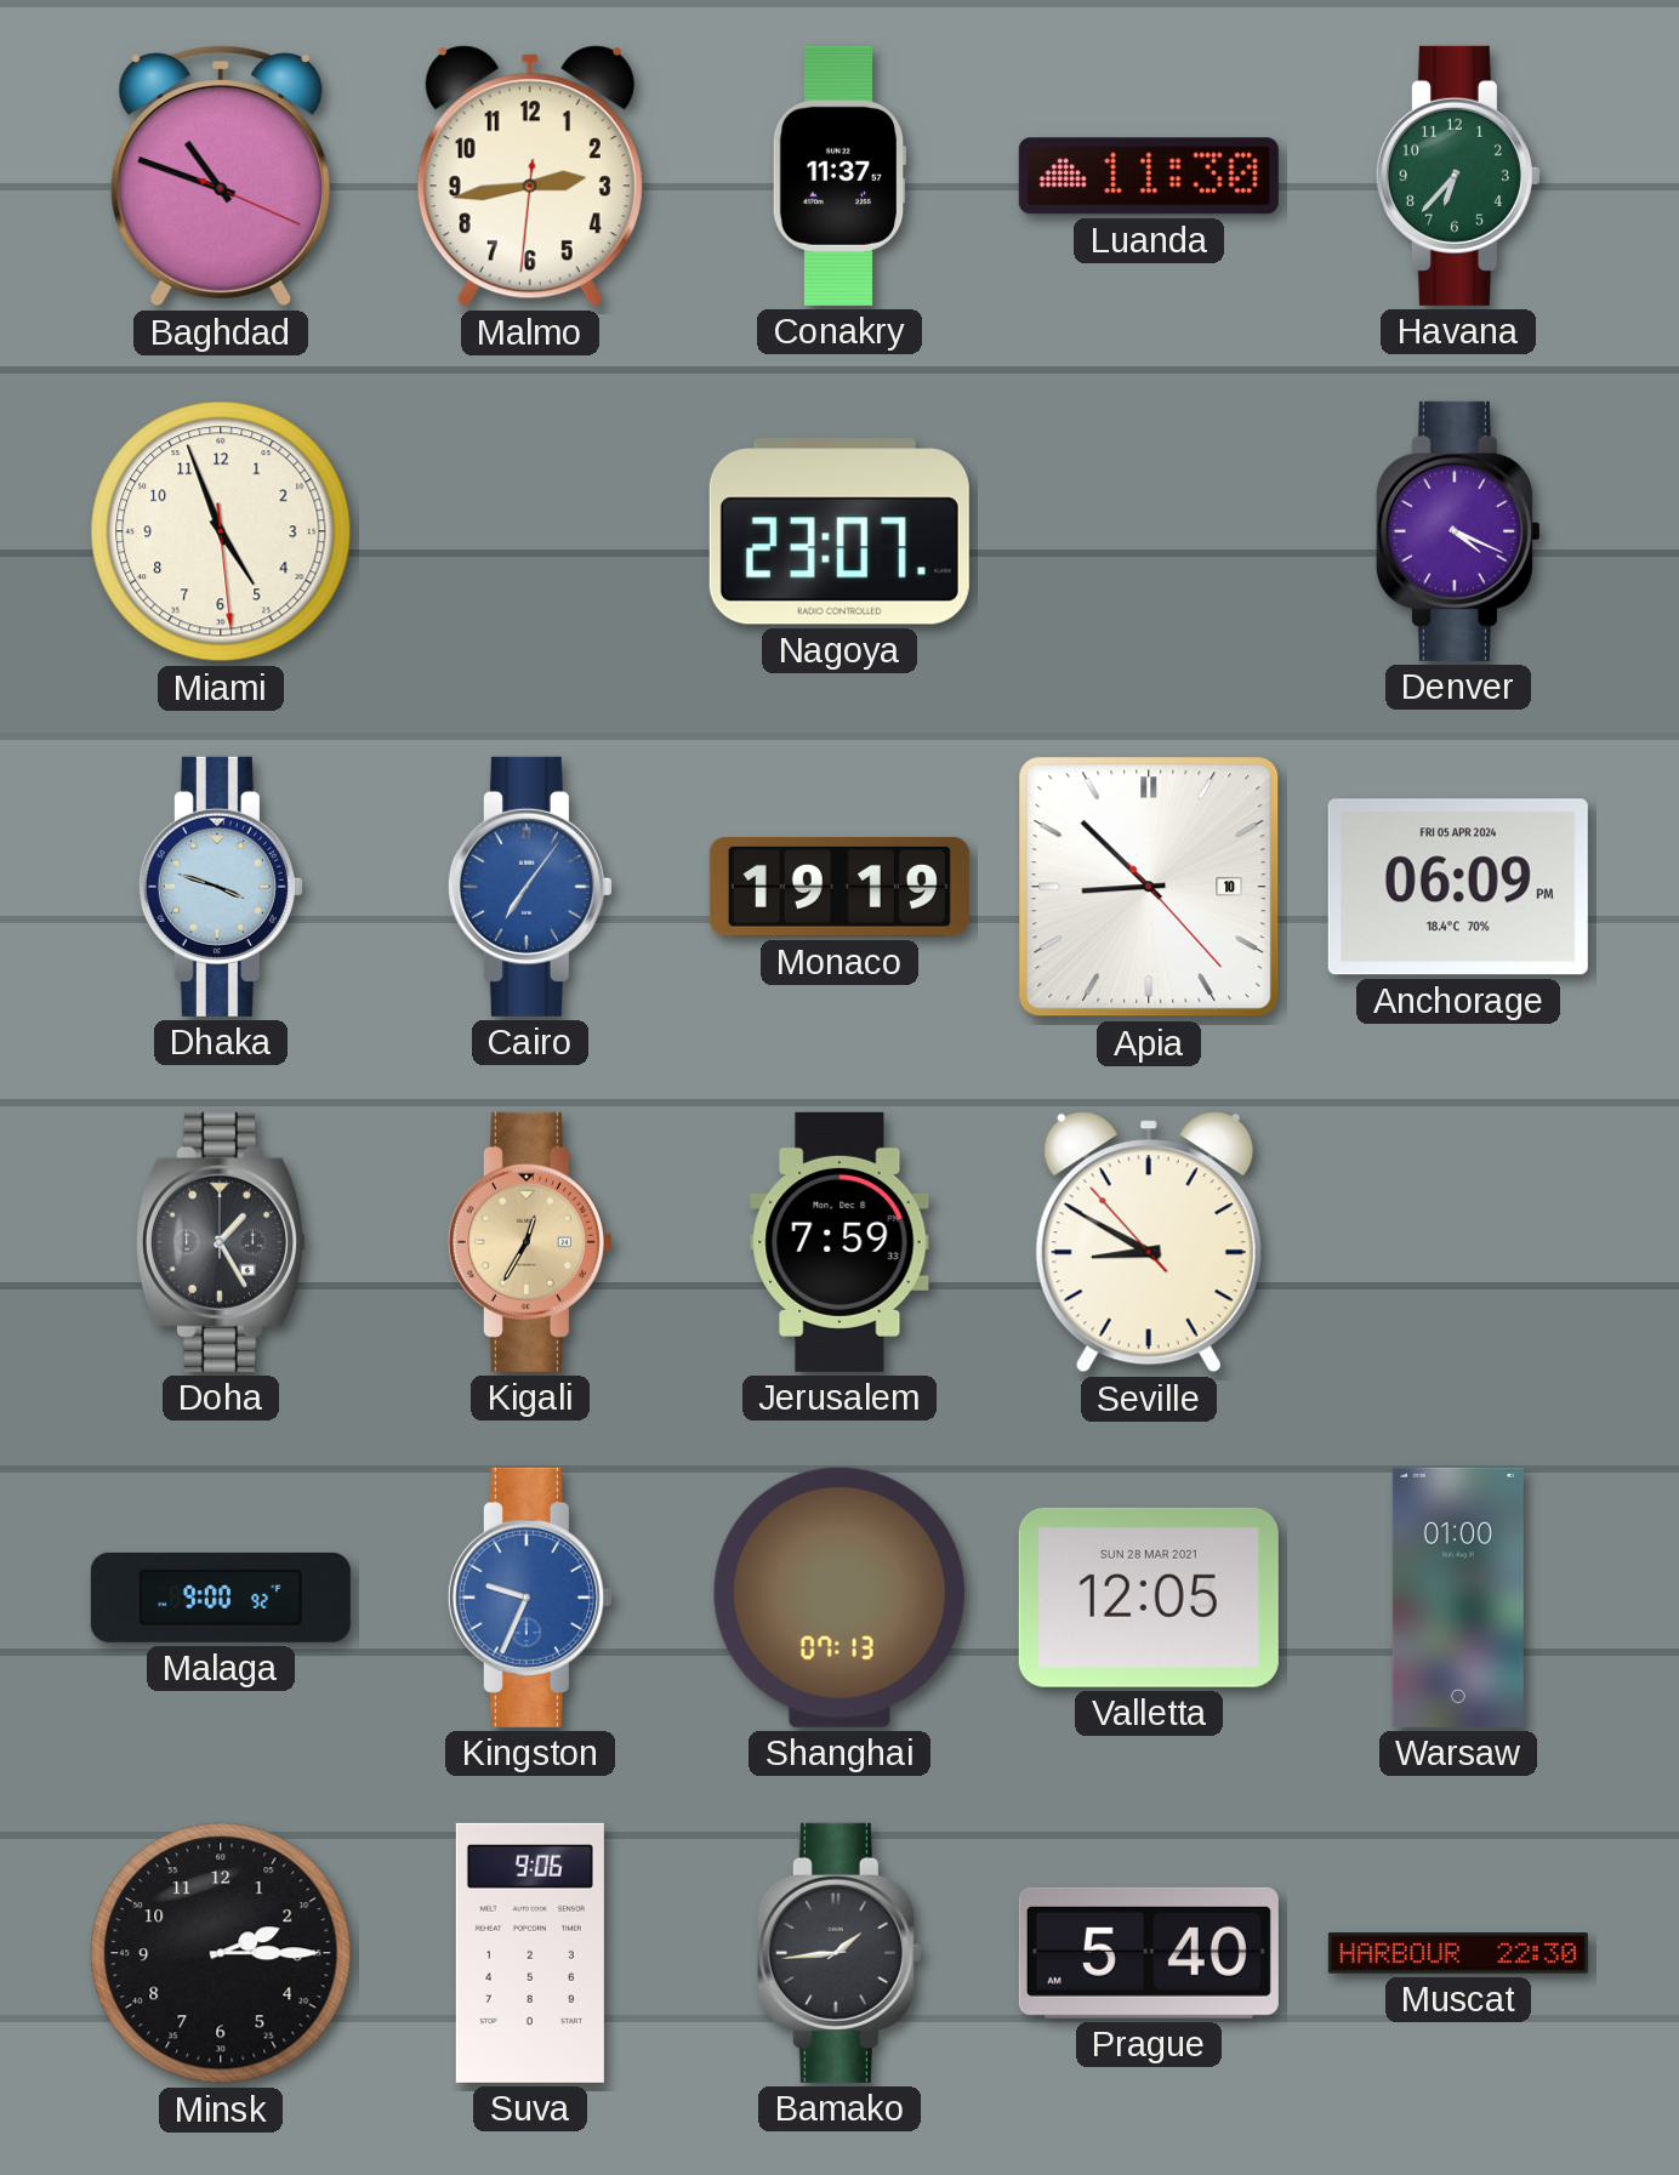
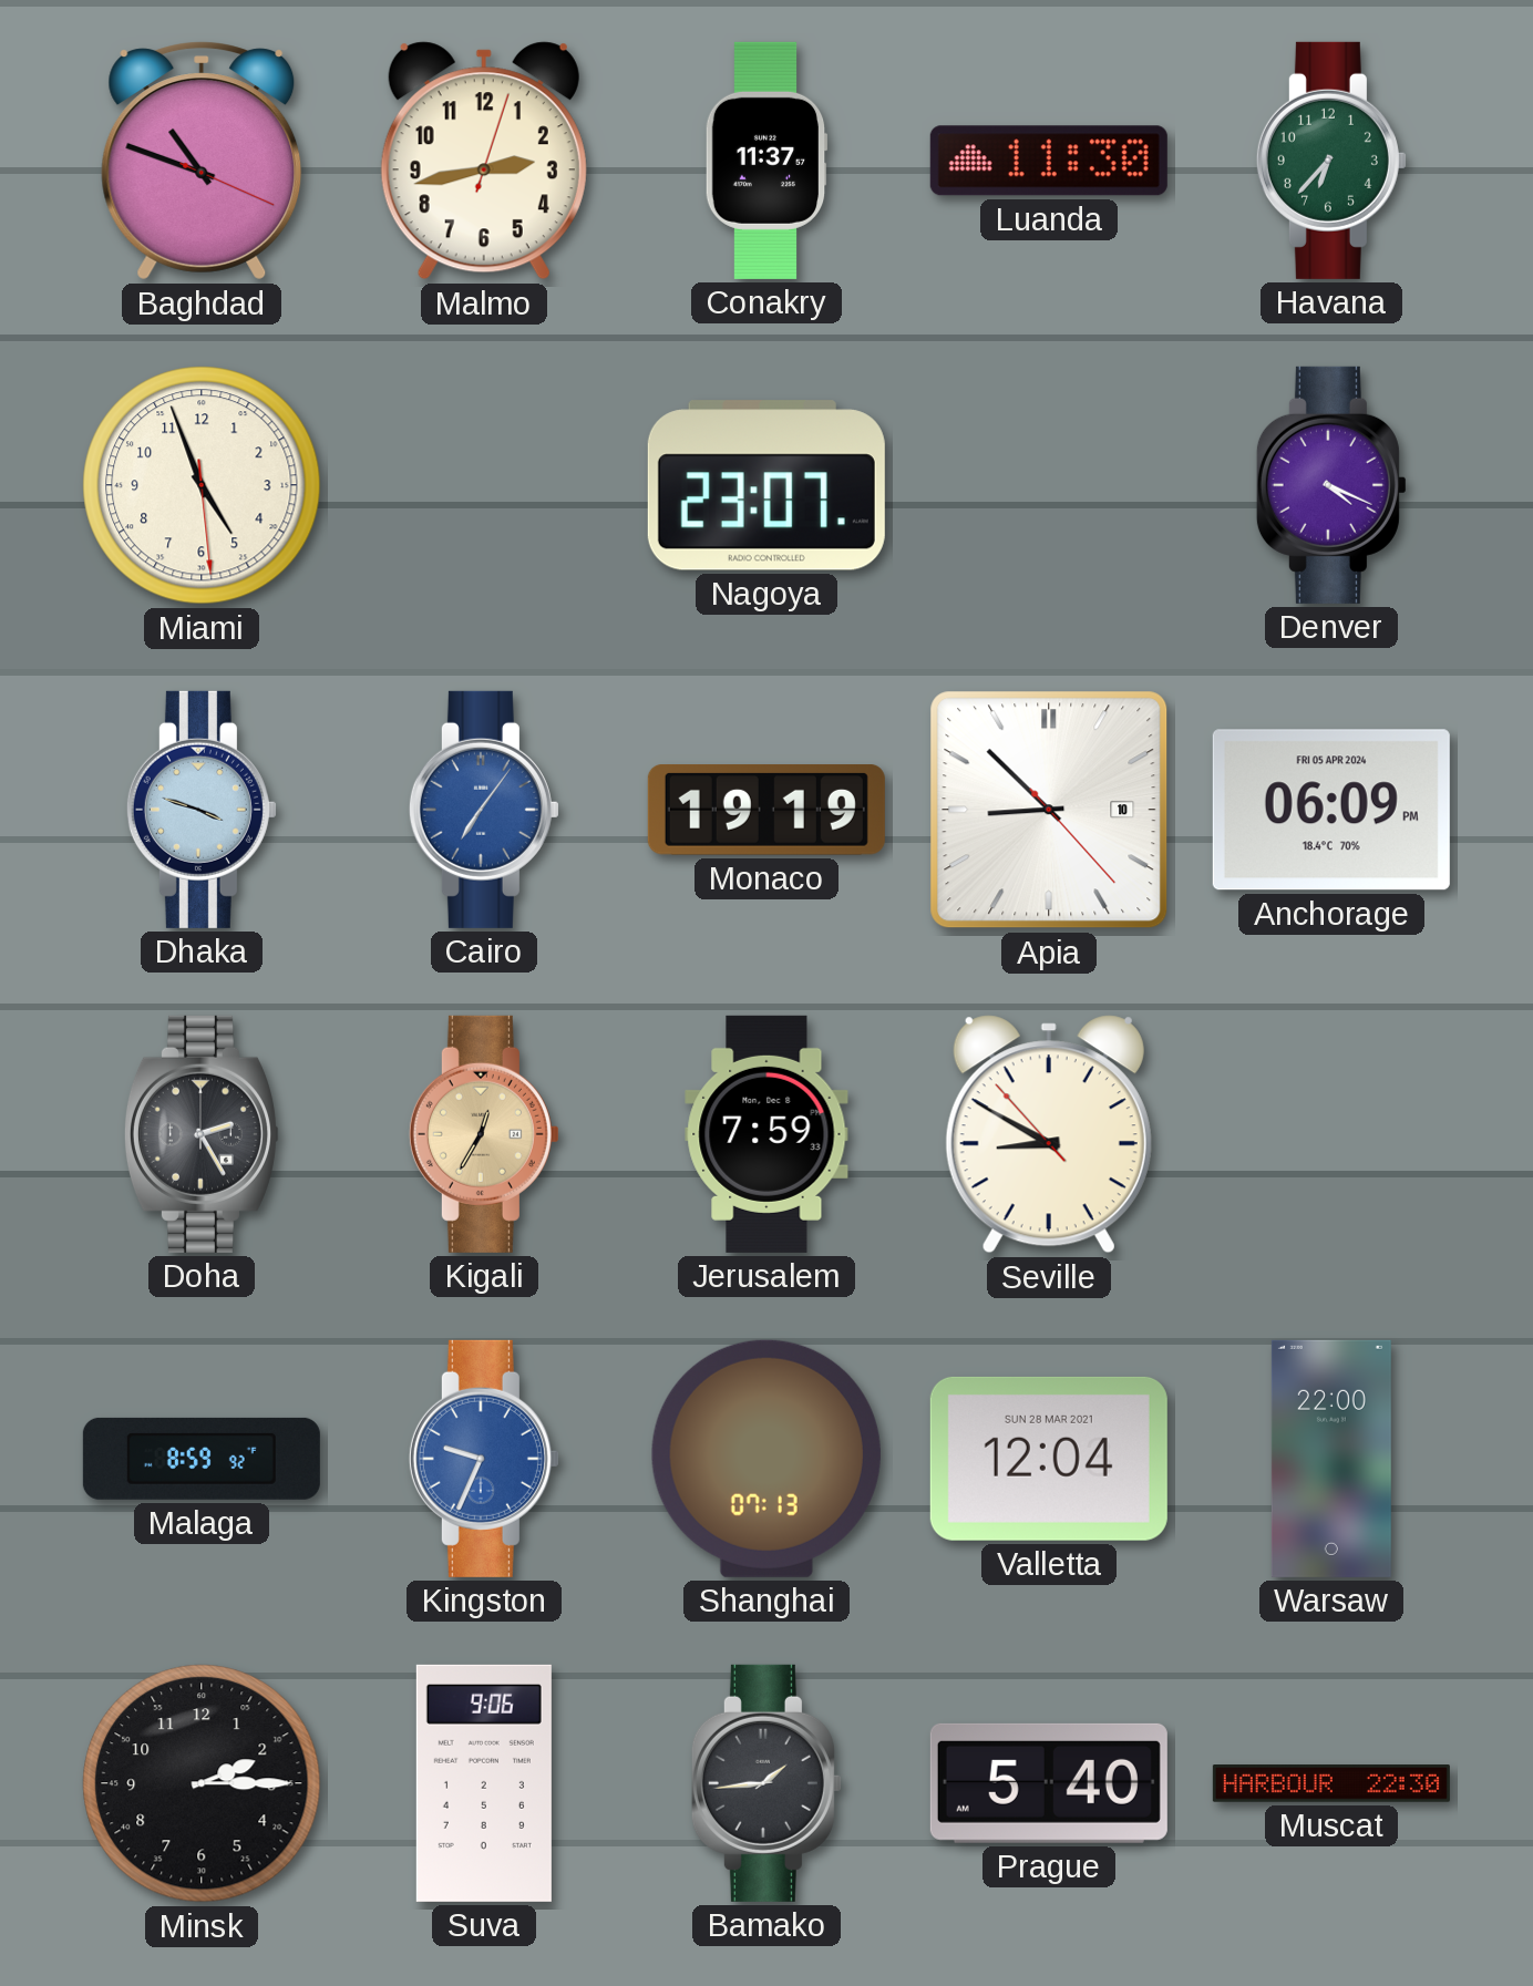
Malmo: 2:43:31 -> 2:43:03
Doha: 1:25 -> 2:25
Malaga: 9:00 -> 8:59
Valletta: 12:05 -> 12:04
Warsaw: 01:00 -> 22:00
